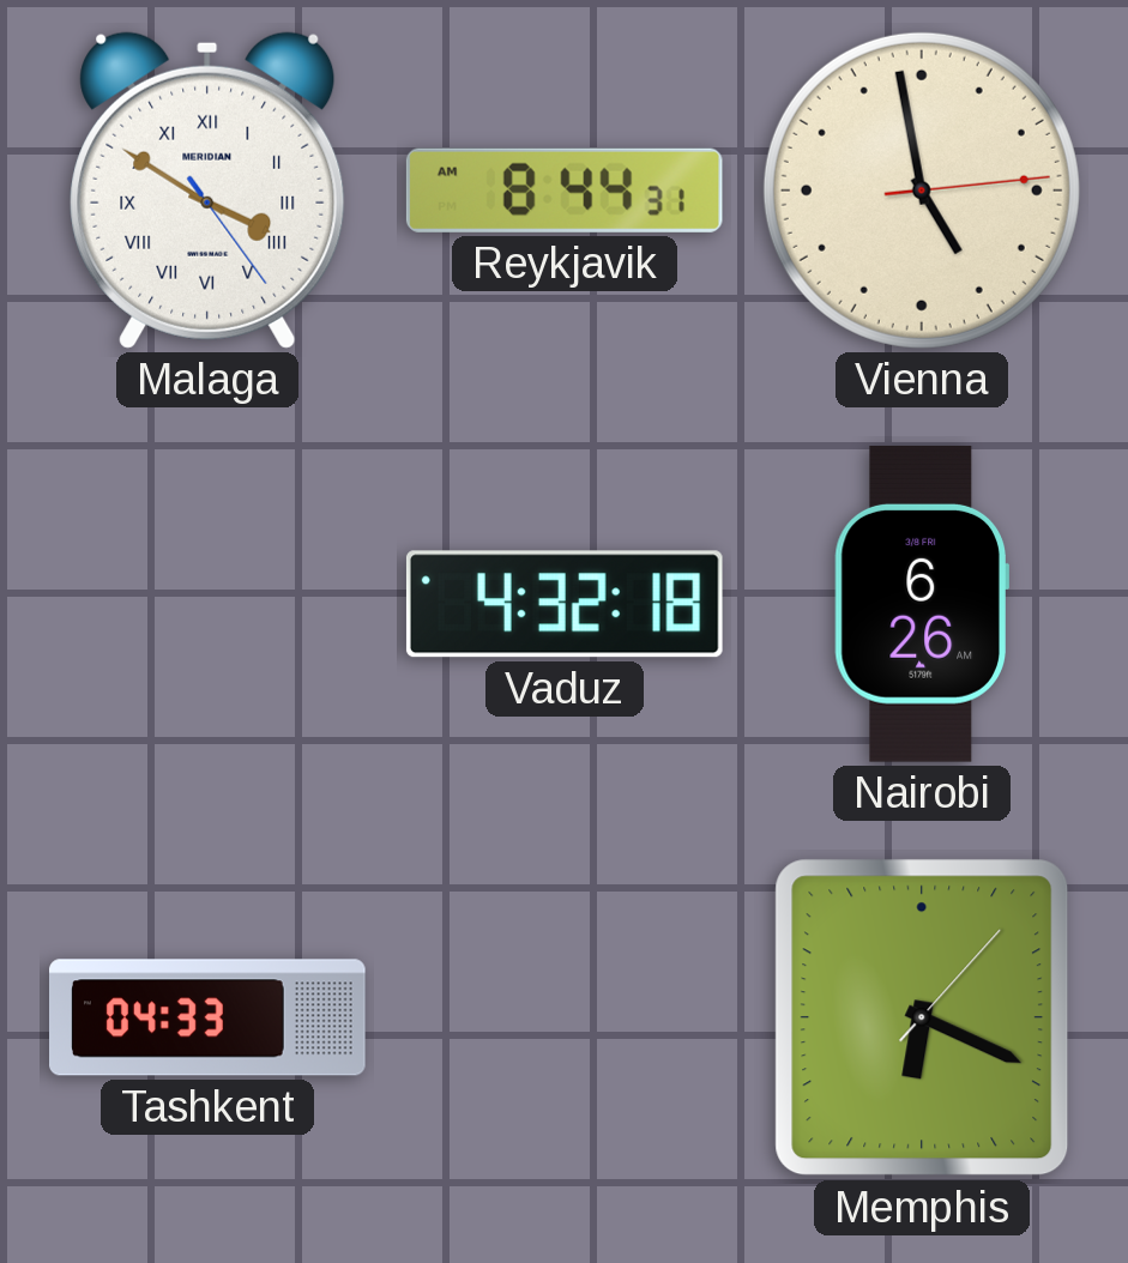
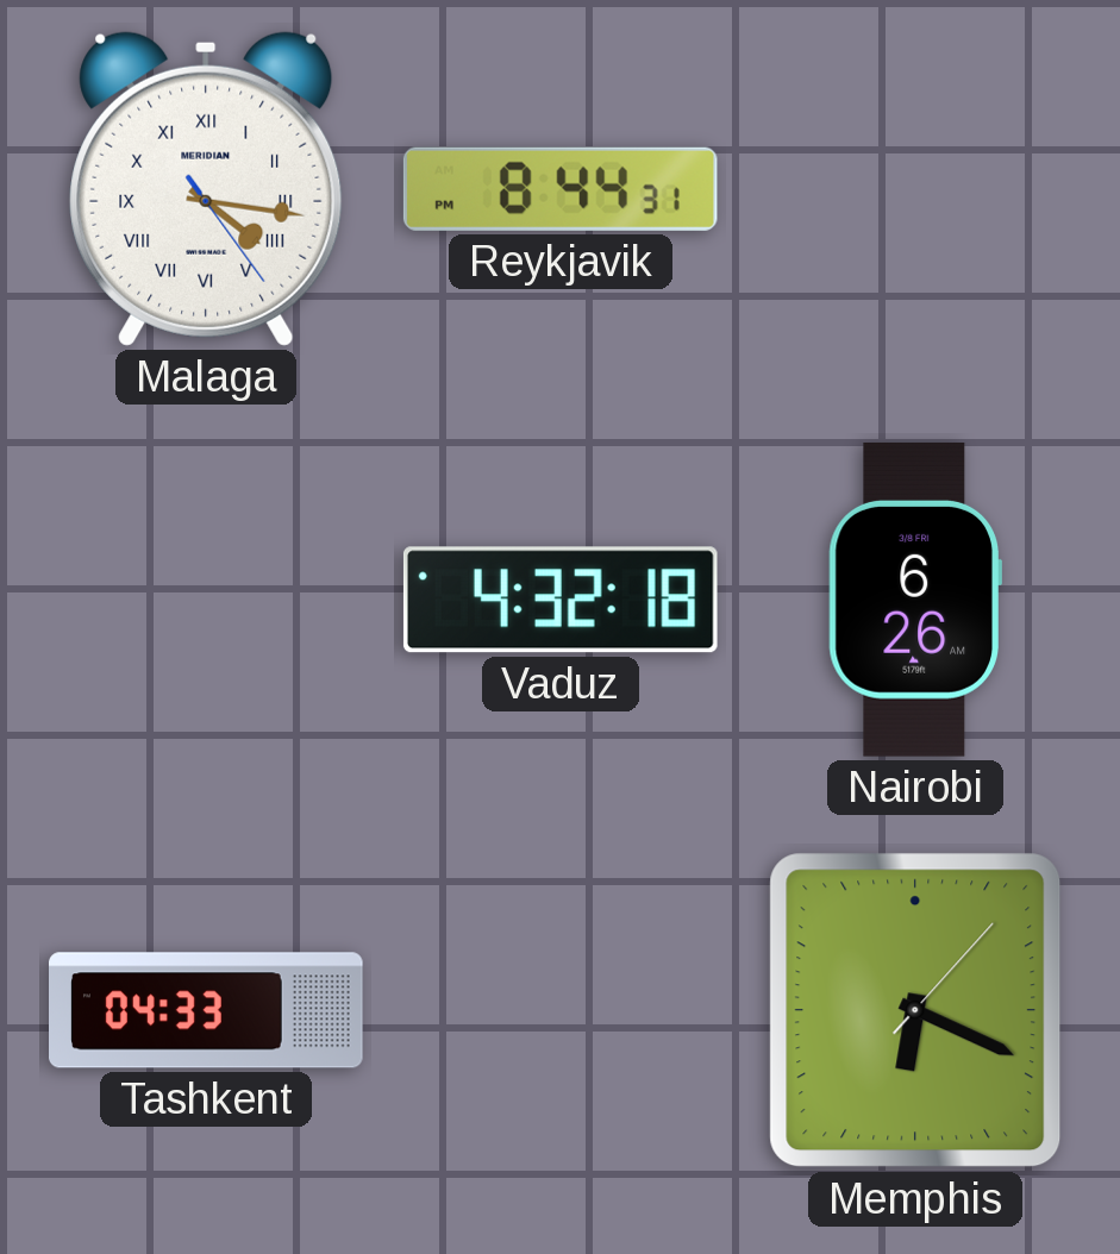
Malaga: 3:50 -> 4:16
Reykjavik: 8:44:31 AM -> 8:44:31 PM
Vienna: 4:58 -> none
